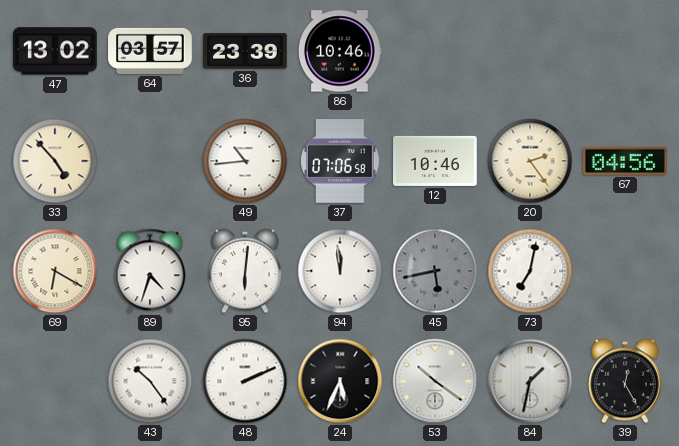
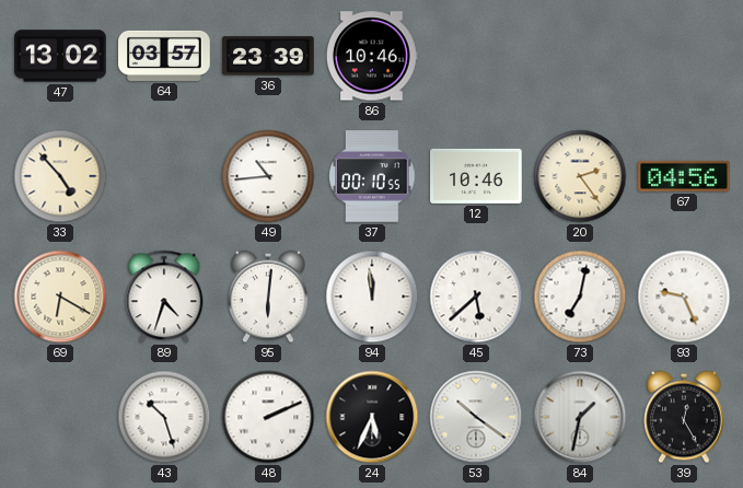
37: 07:06 -> 00:10
45: 5:43 -> 5:38
45 dial: grey -> white
93: none -> 9:26
43: 10:24 -> 10:27
